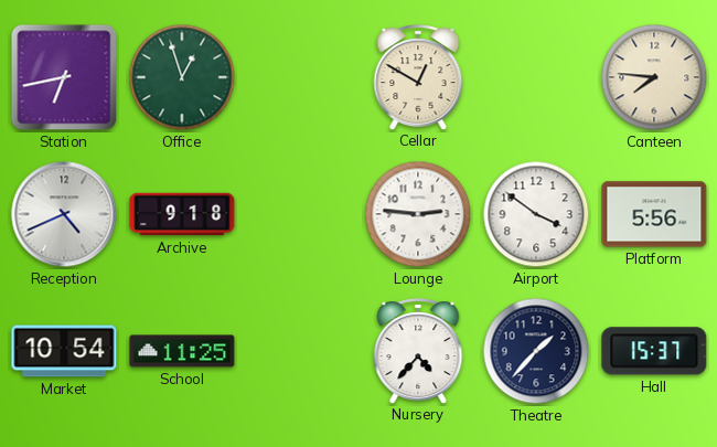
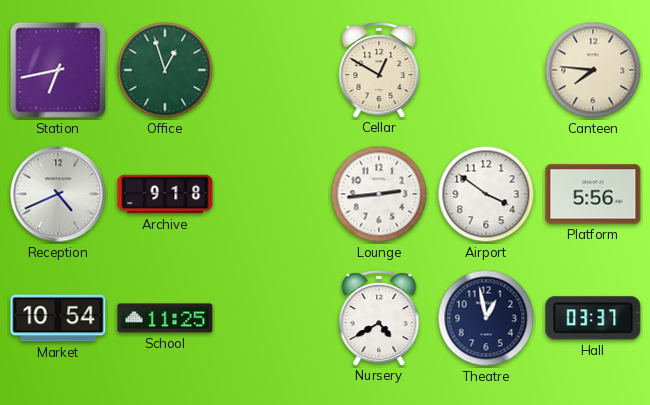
Lounge: 2:46 -> 2:44
Nursery: 4:37 -> 4:40
Theatre: 1:37 -> 12:58
Hall: 15:37 -> 03:37
